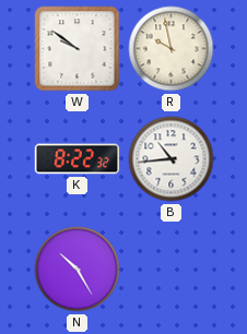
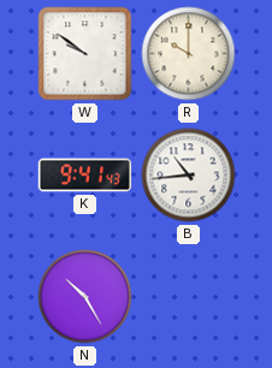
R: 9:58 -> 10:00
K: 8:22 -> 9:41
